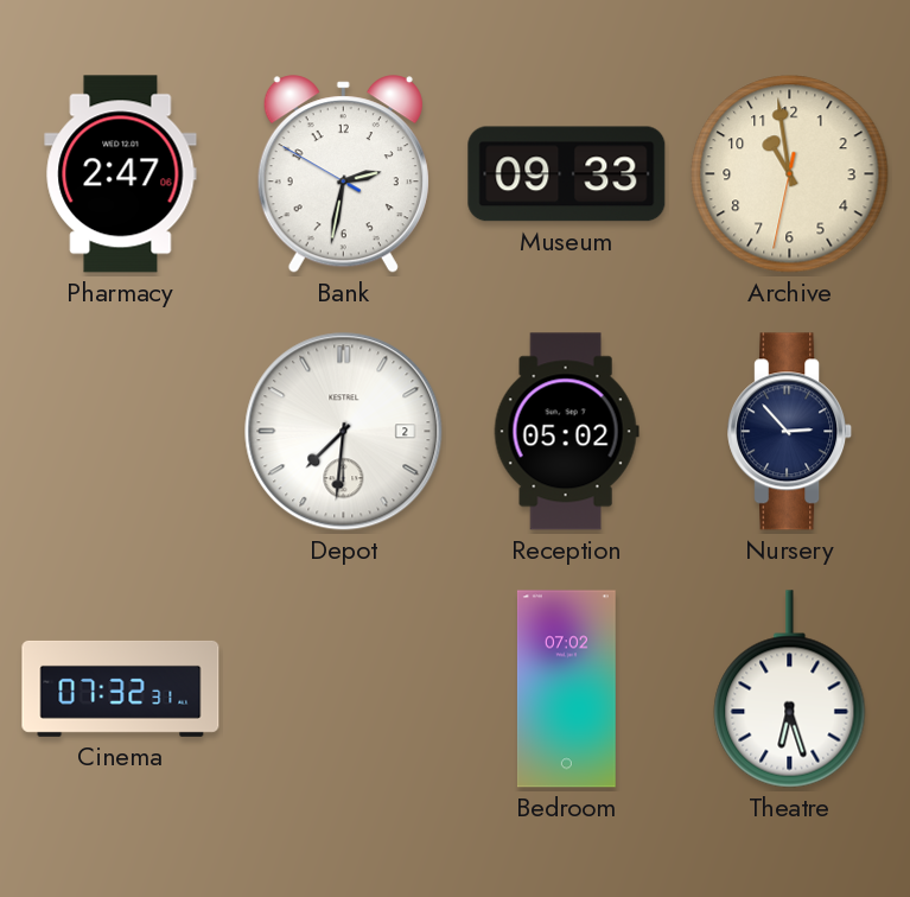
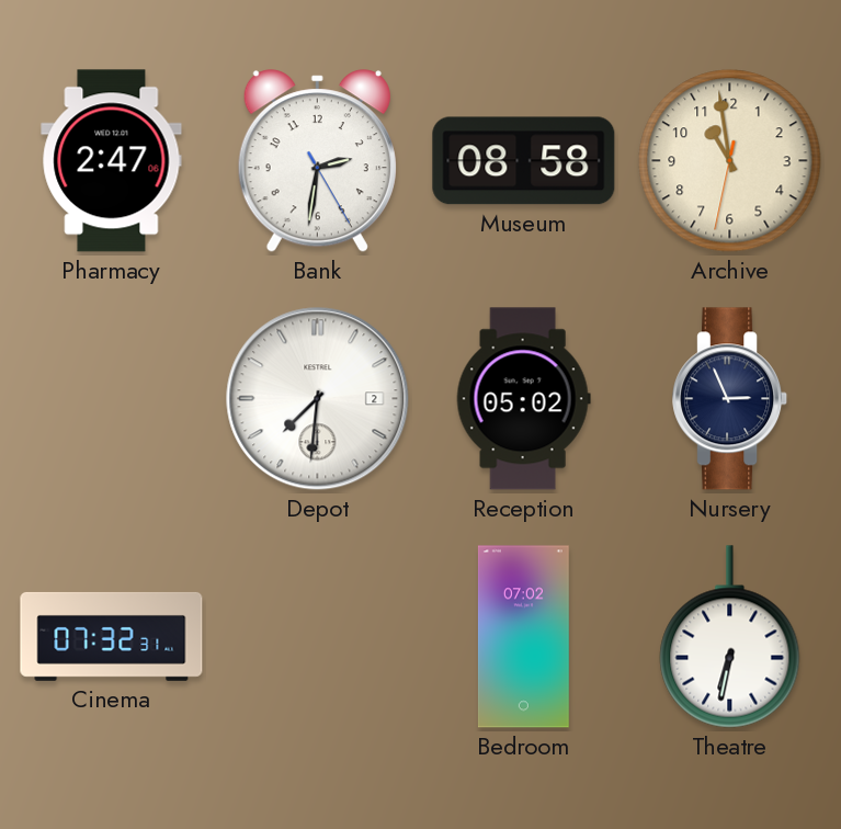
Bank: 2:31:50 -> 2:31:25
Museum: 09:33 -> 08:58
Nursery: 2:53 -> 2:56
Theatre: 6:27 -> 6:32
